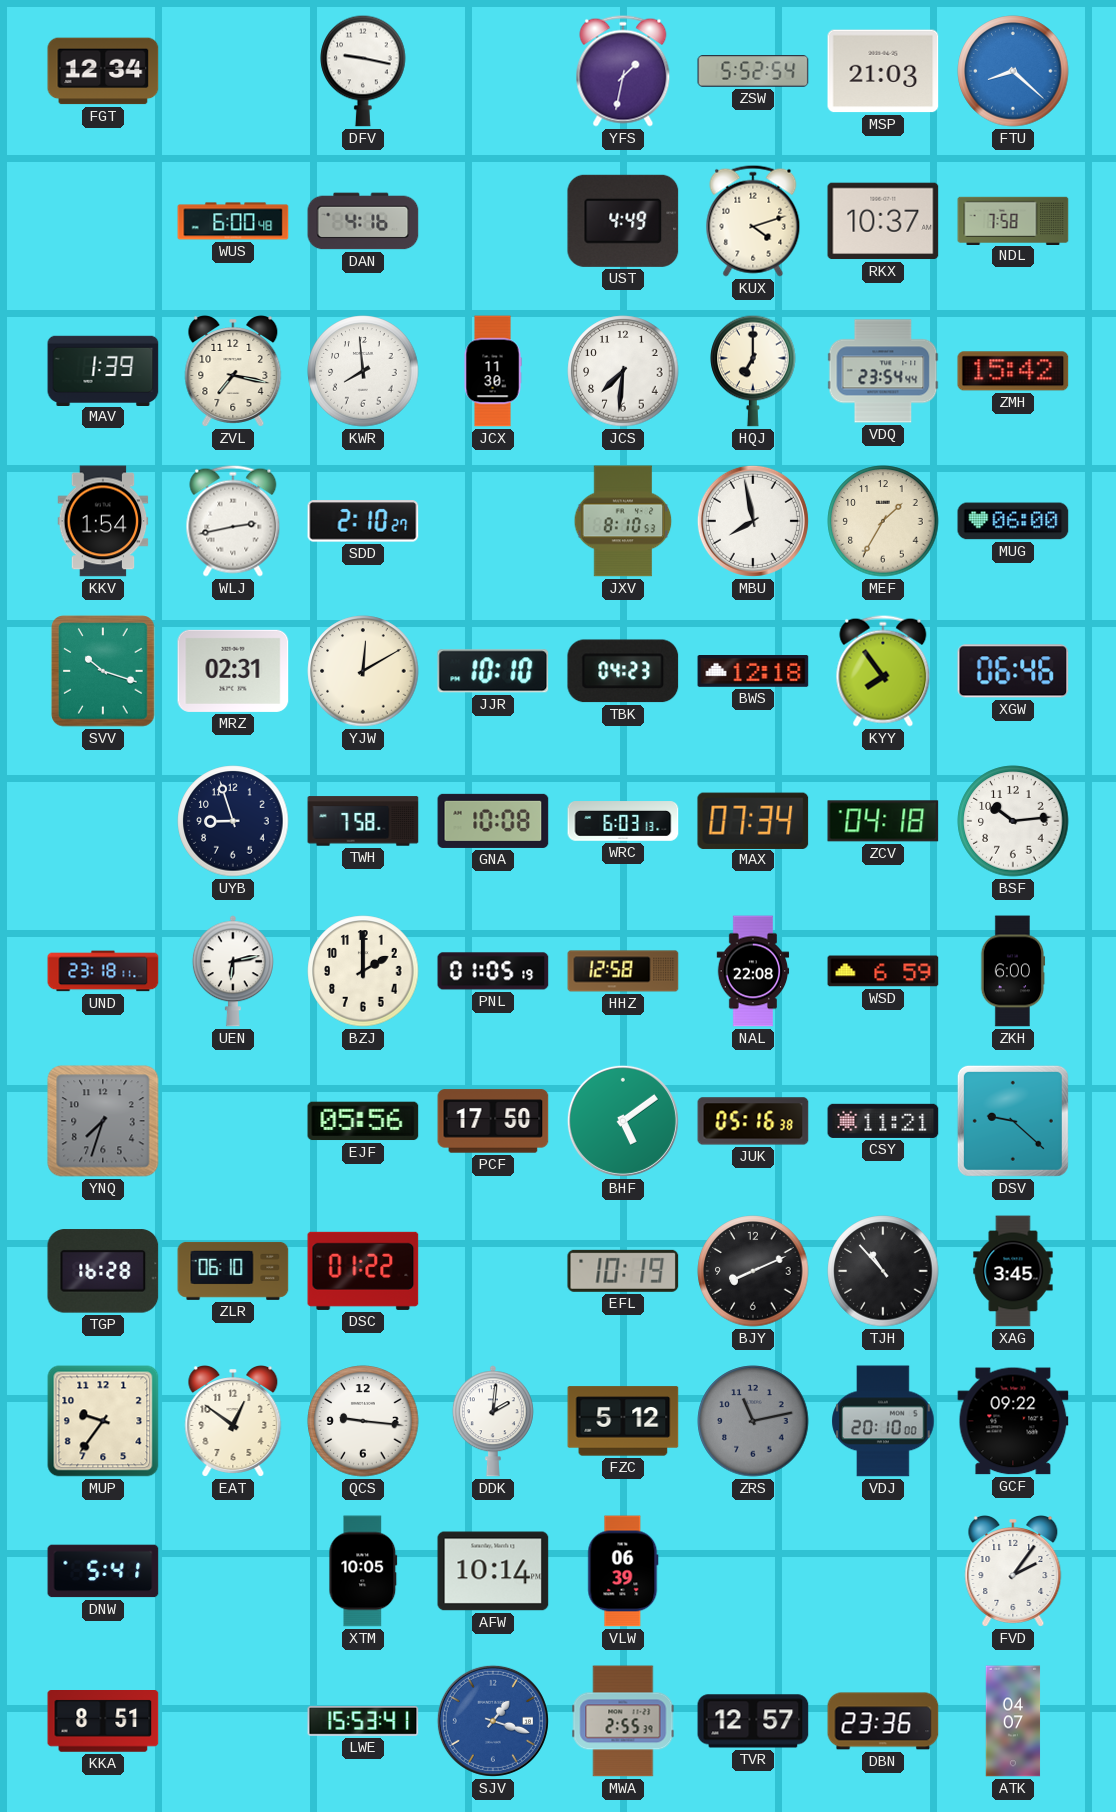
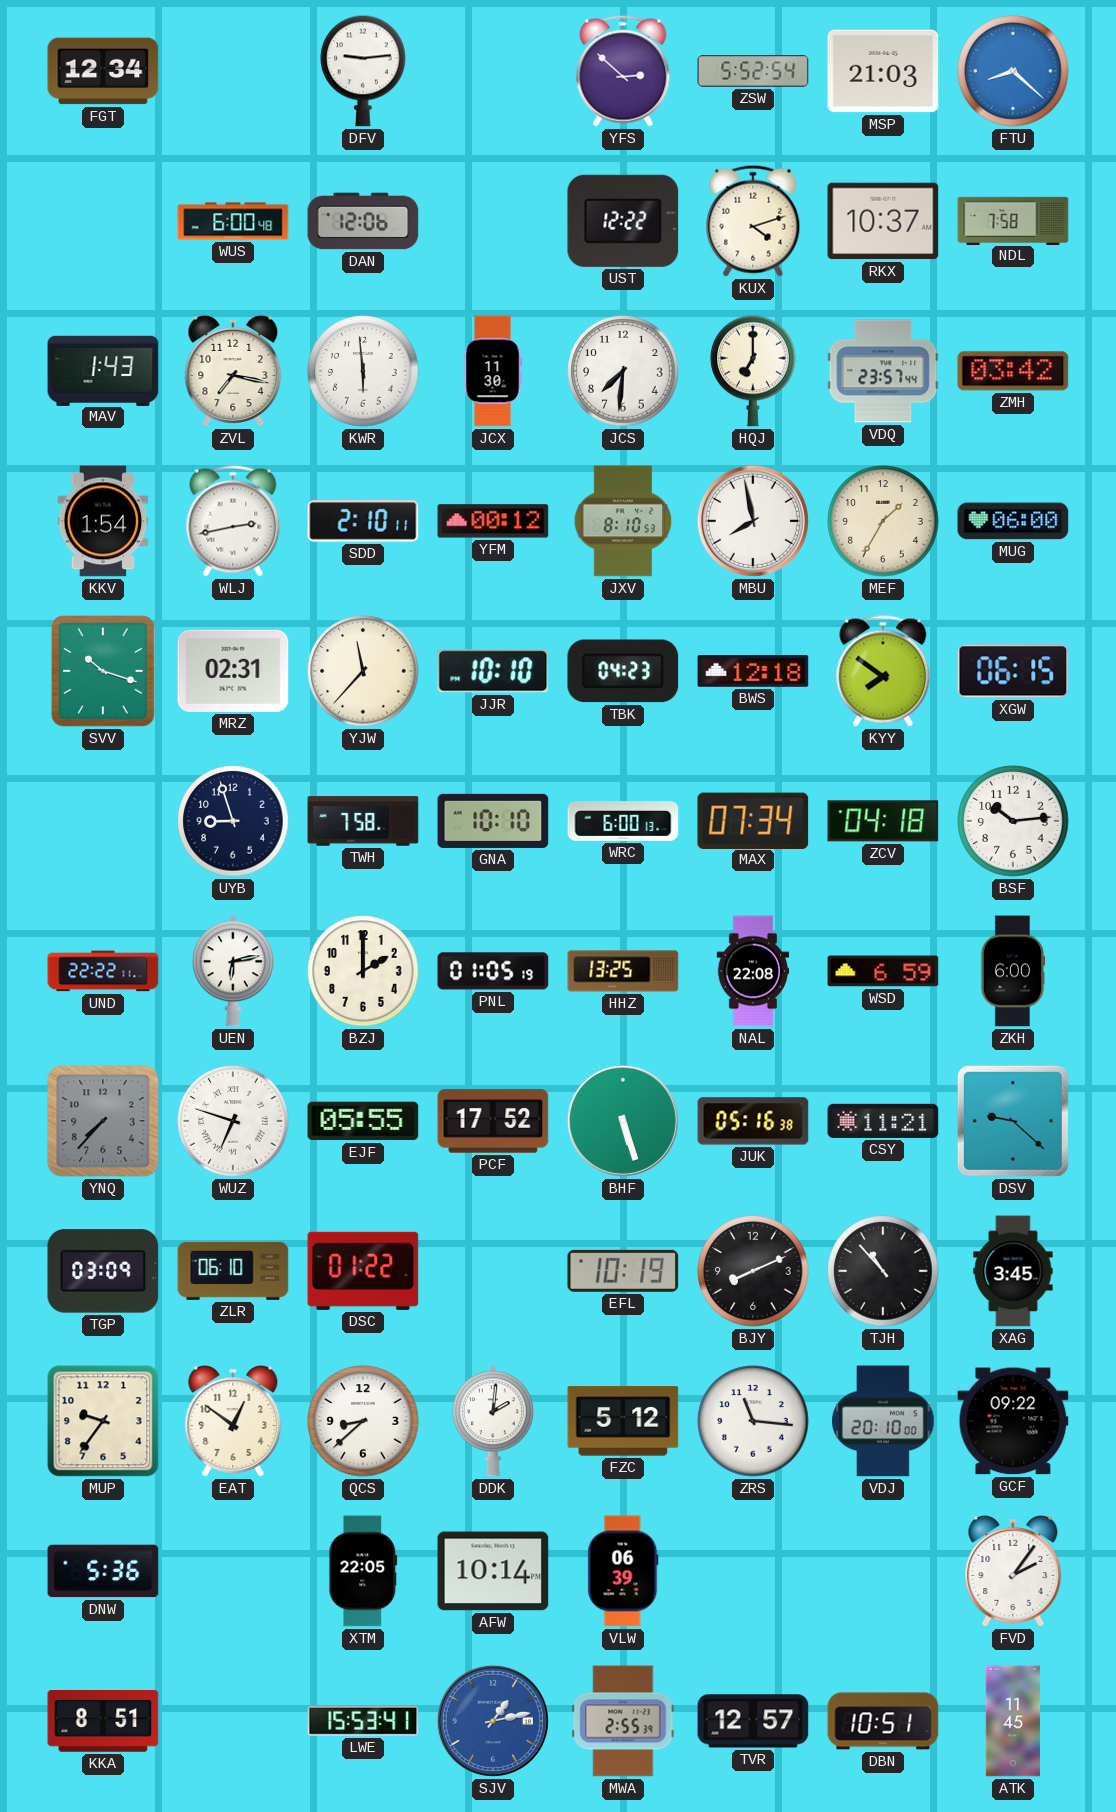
DFV: 9:17 -> 9:14
YFS: 1:32 -> 2:52
DAN: 4:16 -> 12:06
UST: 4:49 -> 12:22
MAV: 1:39 -> 1:43
KWR: 7:59 -> 5:59
VDQ: 23:54 -> 23:57
ZMH: 15:42 -> 03:42
SDD: 2:10:27 -> 2:10:11
YFM: none -> 00:12
YJW: 12:10 -> 11:37
KYY: 7:54 -> 7:51
XGW: 06:46 -> 06:15
GNA: 10:08 -> 10:10
WRC: 6:03 -> 6:00
UND: 23:18 -> 22:22
HHZ: 12:58 -> 13:25
YNQ: 7:33 -> 7:37
WUZ: none -> 6:48
EJF: 05:56 -> 05:55
PCF: 17:50 -> 17:52
BHF: 5:09 -> 5:27
TGP: 16:28 -> 03:09
QCS: 9:16 -> 8:38
ZRS: 11:13 -> 11:16
ZRS dial: grey -> white
DNW: 5:41 -> 5:36
XTM: 10:05 -> 22:05
SJV: 1:18 -> 1:13
DBN: 23:36 -> 10:51
ATK: 04:07 -> 11:45
